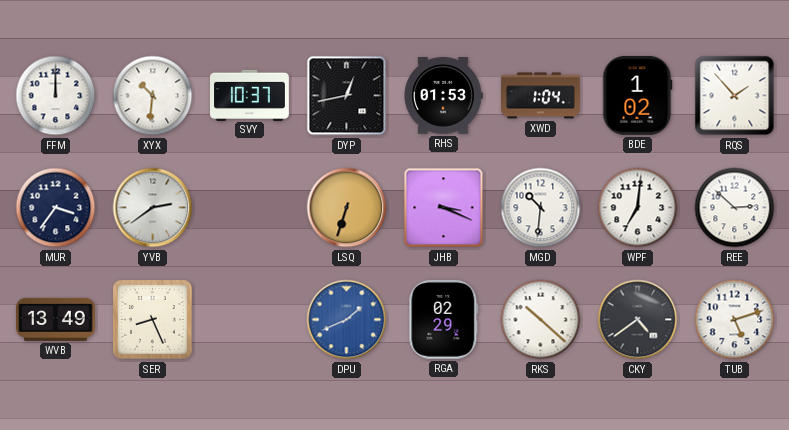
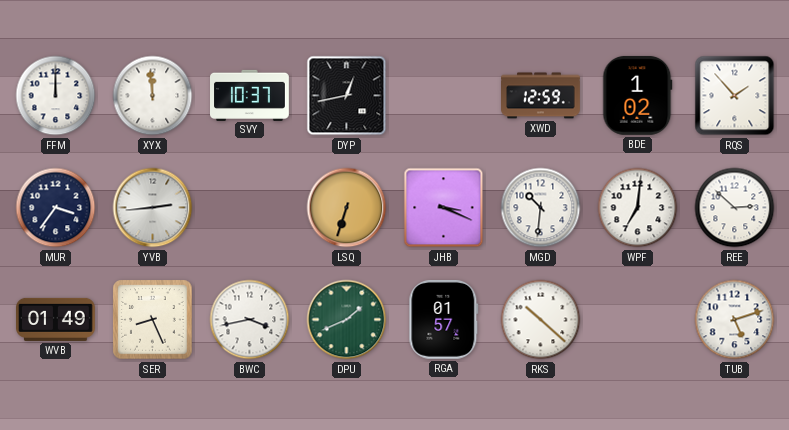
XYX: 10:31 -> 11:59
RHS: 01:53 -> none
XWD: 1:04 -> 12:59
YVB: 2:39 -> 2:44
WVB: 13:49 -> 01:49
BWC: none -> 3:43
DPU dial: blue -> green
RGA: 02:29 -> 01:57
CKY: 4:39 -> none
